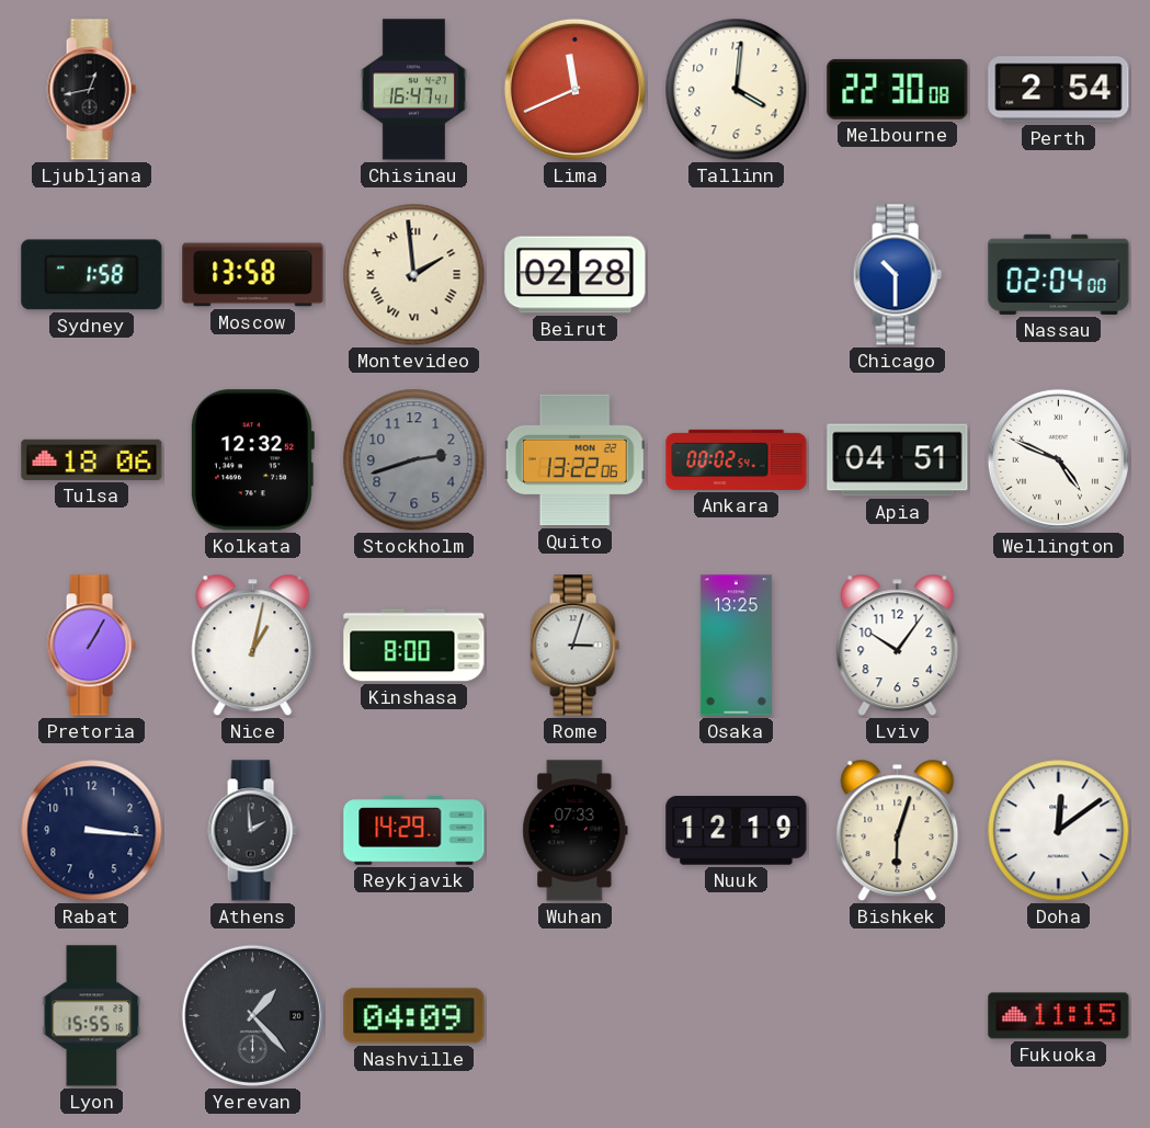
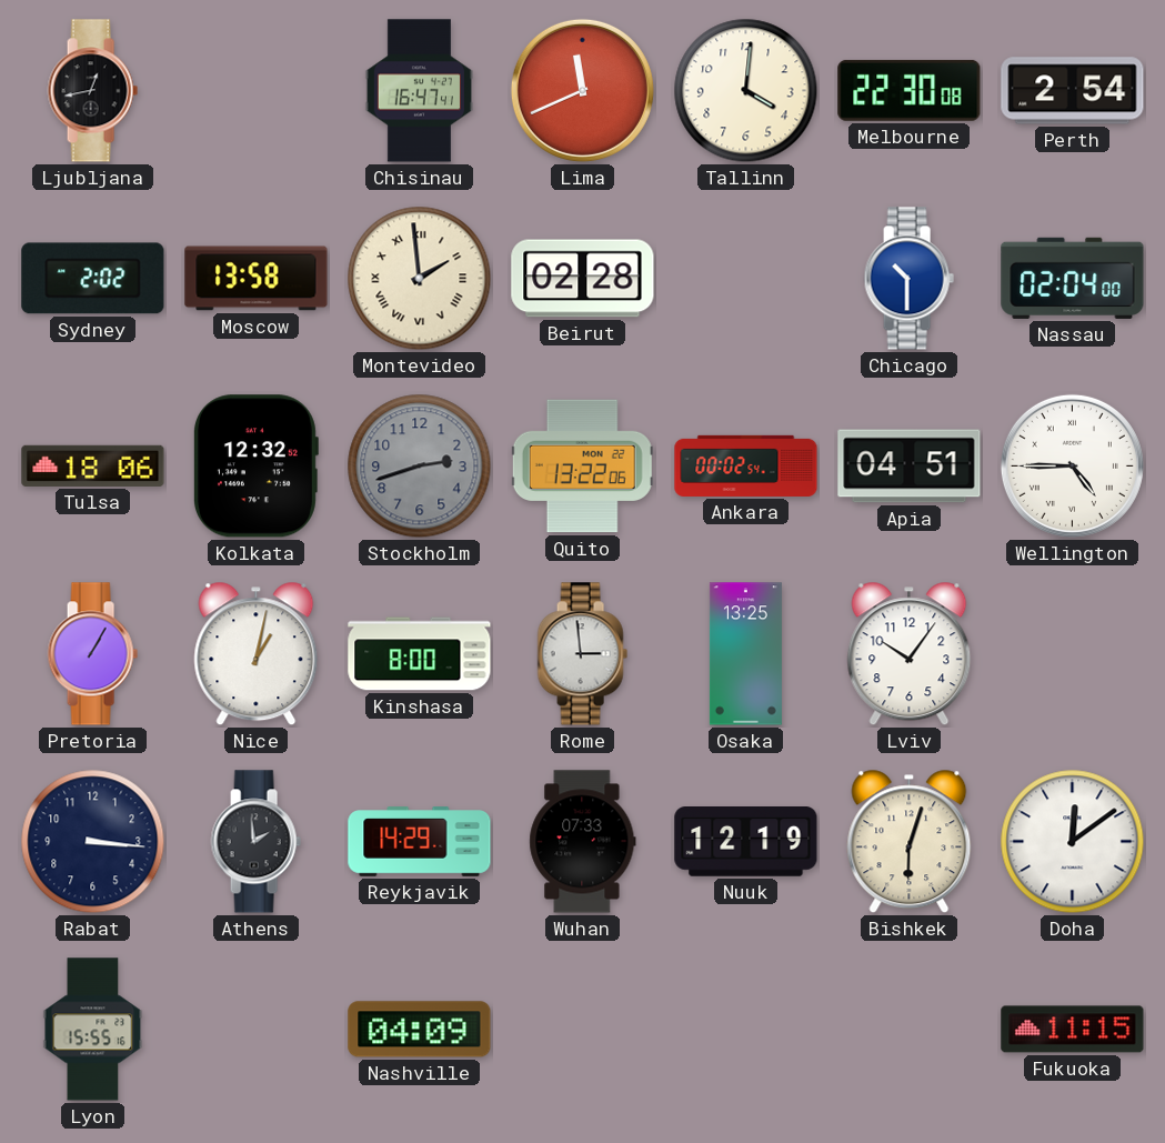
Sydney: 1:58 -> 2:02
Wellington: 4:49 -> 4:45
Rome: 3:03 -> 2:59
Yerevan: 1:23 -> none
